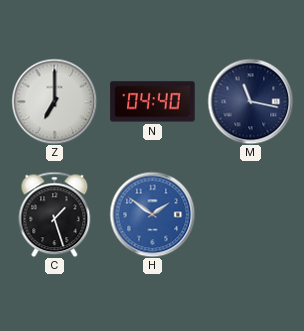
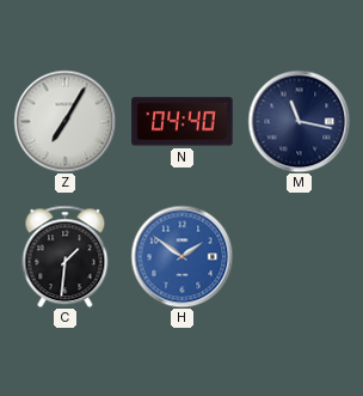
Z: 7:00 -> 7:05
C: 1:27 -> 1:31
